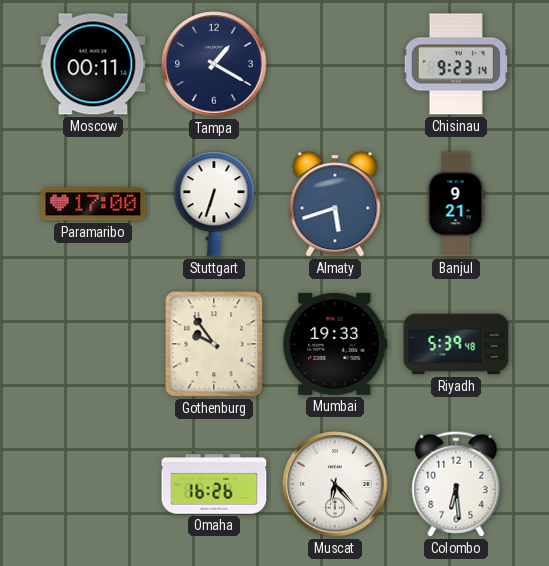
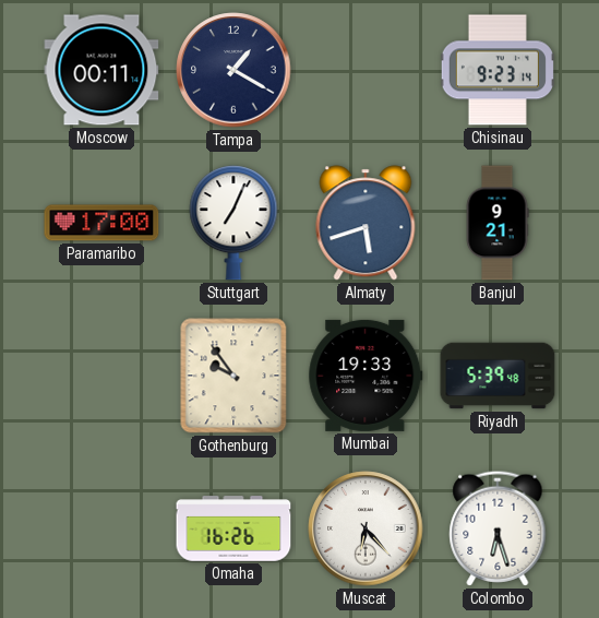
Stuttgart: 6:33 -> 7:04
Colombo: 6:29 -> 6:27
